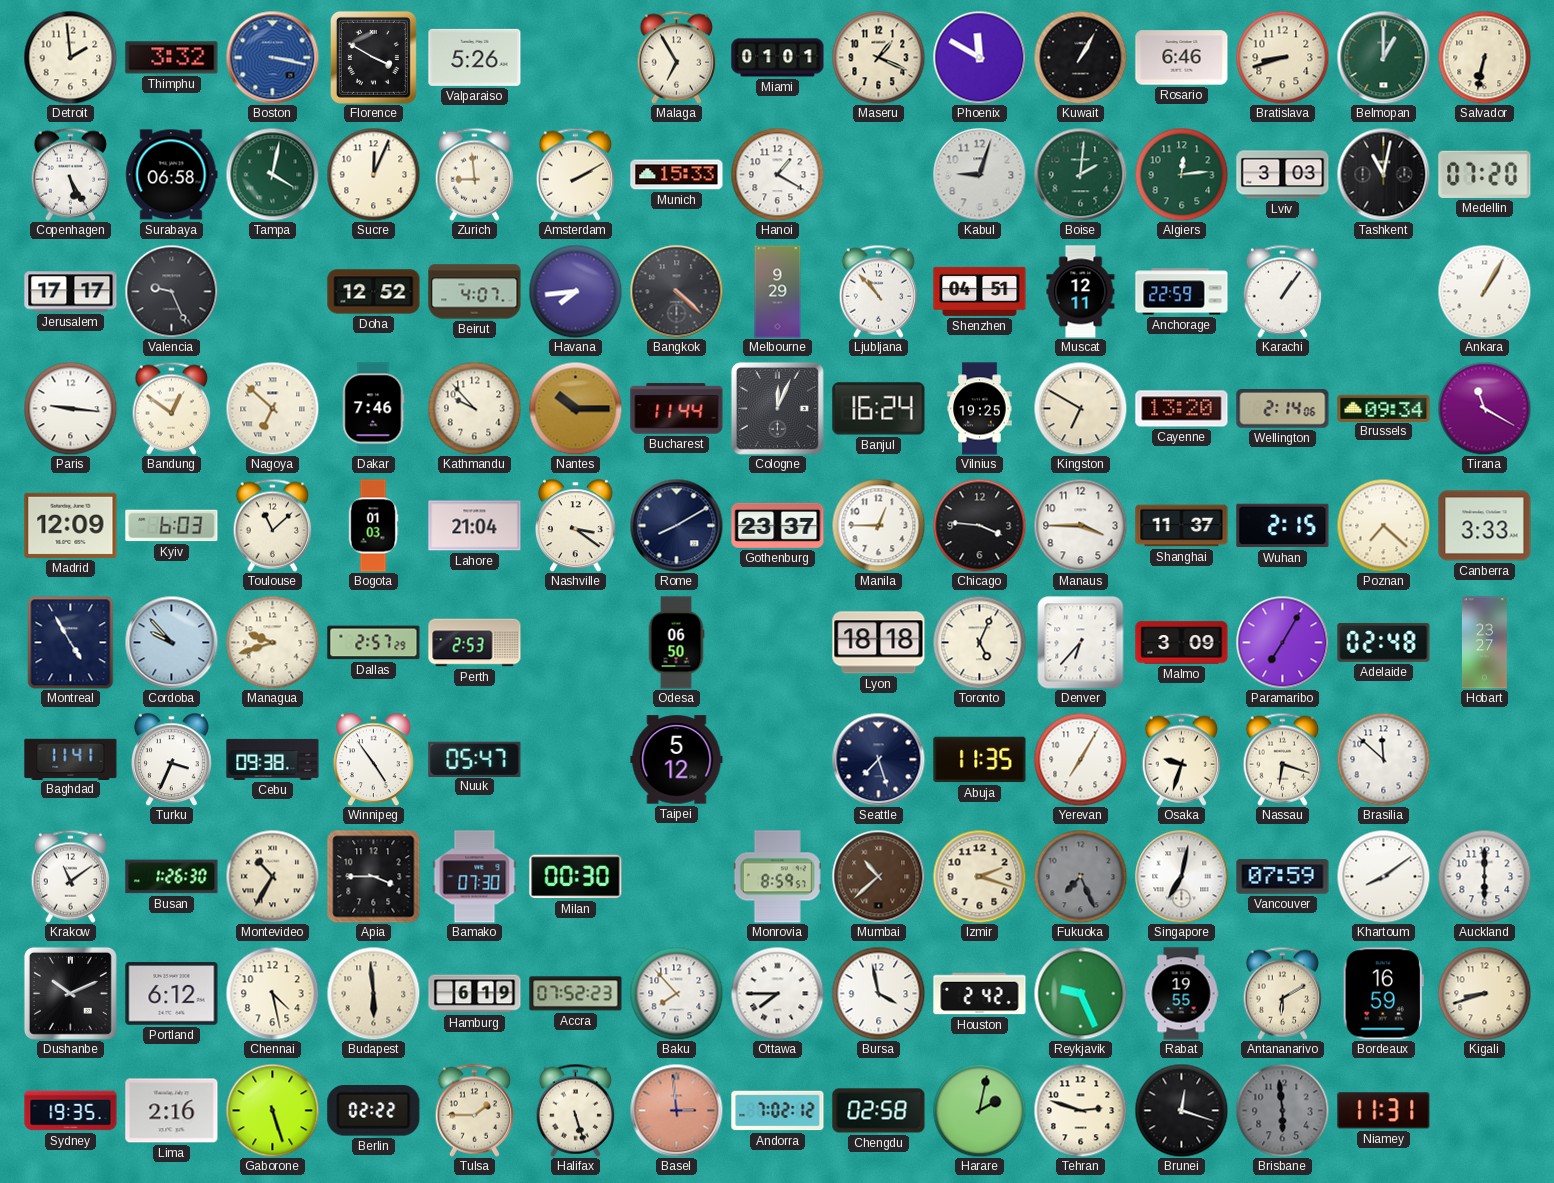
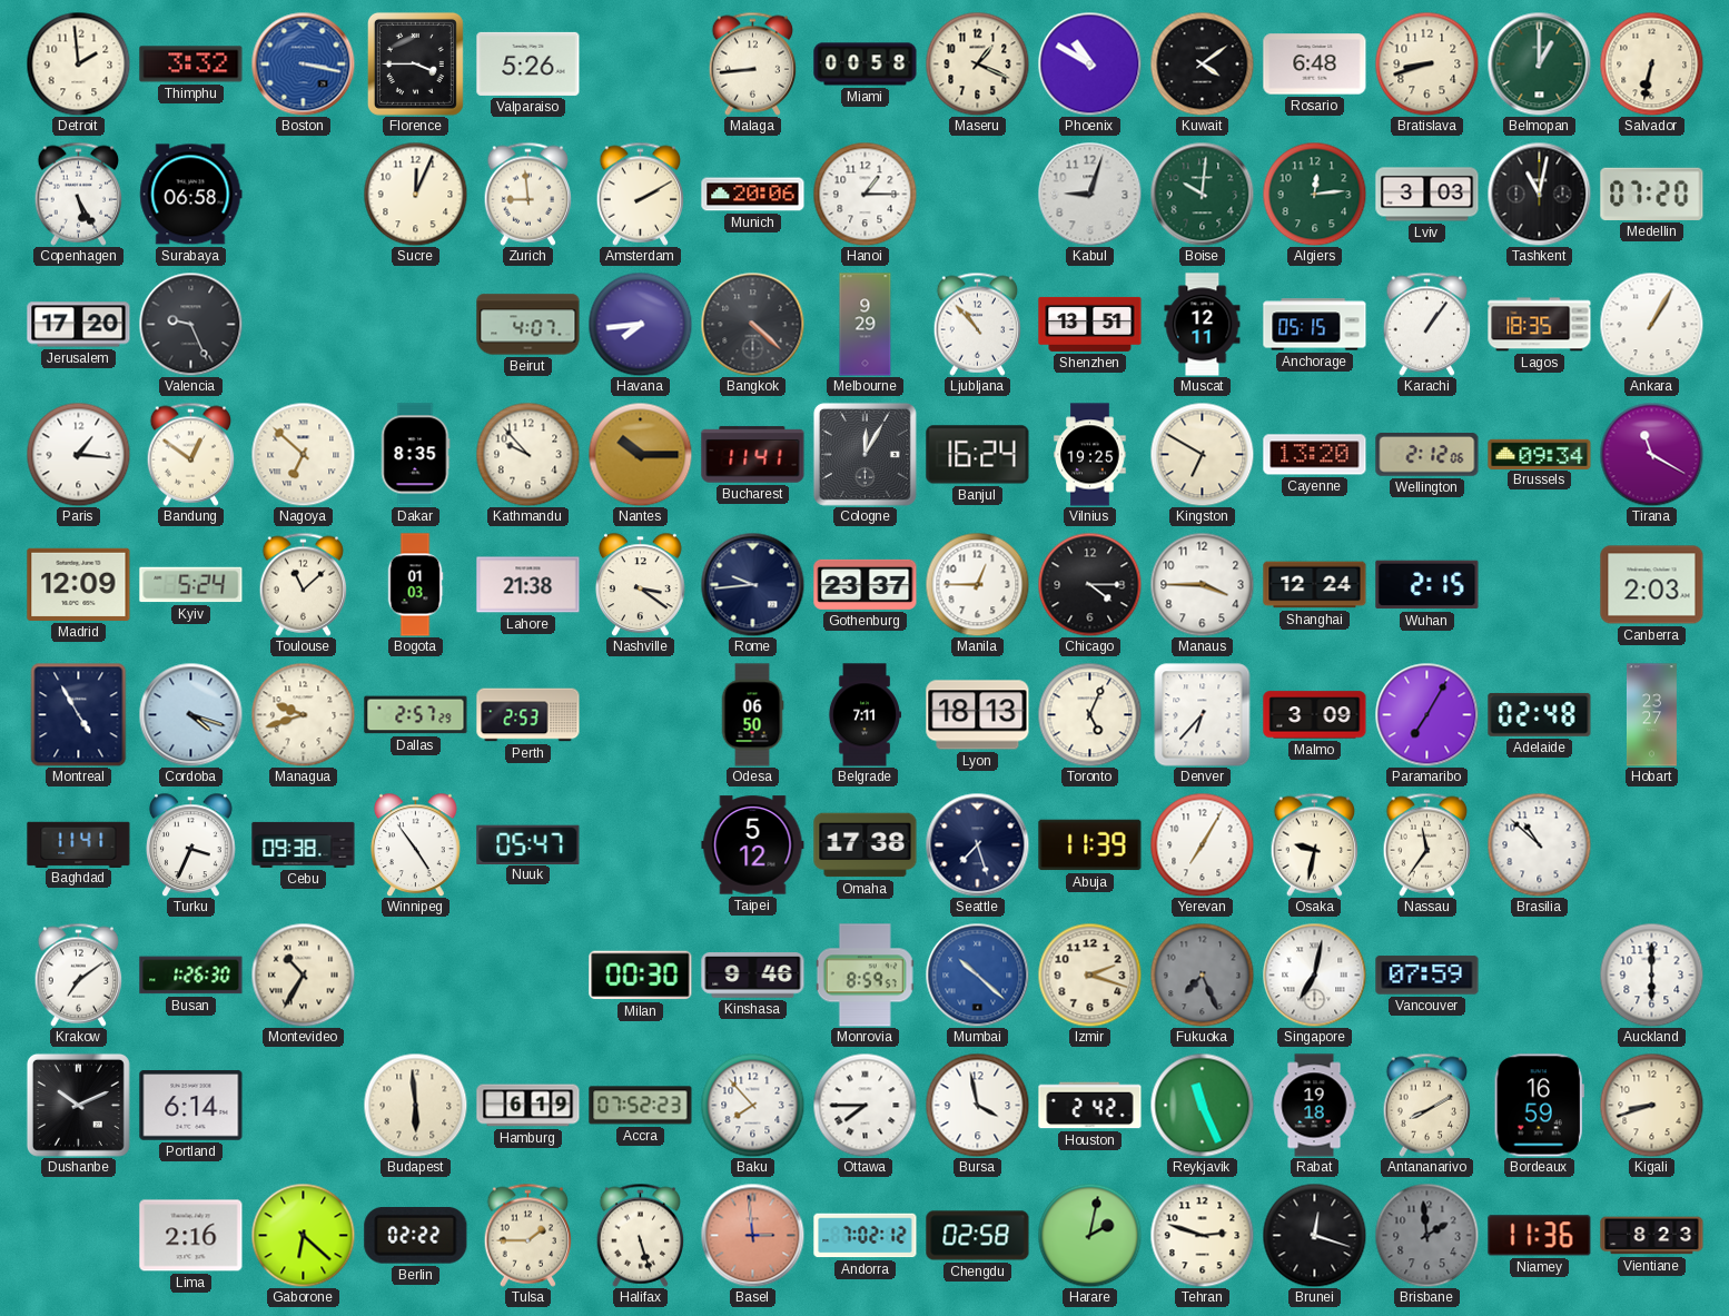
Florence: 3:50 -> 3:45
Malaga: 6:55 -> 8:44
Miami: 01:01 -> 00:58
Phoenix: 11:50 -> 10:50
Kuwait: 1:05 -> 4:09
Rosario: 6:46 -> 6:48
Tampa: 4:02 -> none
Munich: 15:33 -> 20:06
Hanoi: 1:20 -> 1:15
Boise: 2:01 -> 10:01
Jerusalem: 17:17 -> 17:20
Doha: 12:52 -> none
Shenzhen: 04:51 -> 13:51
Anchorage: 22:59 -> 05:15
Lagos: none -> 18:35
Paris: 9:16 -> 1:16
Dakar: 7:46 -> 8:35
Bucharest: 11:44 -> 11:41
Cologne: 12:04 -> 12:05
Wellington: 2:14 -> 2:12
Kyiv: 6:03 -> 5:24
Lahore: 21:04 -> 21:38
Rome: 8:10 -> 9:44
Chicago: 3:46 -> 4:15
Shanghai: 11:37 -> 12:24
Poznan: 7:22 -> none
Canberra: 3:33 -> 2:03
Cordoba: 9:53 -> 4:18
Belgrade: none -> 7:11
Lyon: 18:18 -> 18:13
Omaha: none -> 17:38
Abuja: 11:35 -> 11:39
Osaka: 9:33 -> 9:32
Nassau: 6:18 -> 11:36
Brasilia: 11:52 -> 10:52
Krakow: 11:09 -> 7:09
Apia: 3:45 -> none
Bamako: 07:30 -> none
Kinshasa: none -> 9:46
Mumbai: 10:38 -> 10:22
Mumbai dial: brown -> blue
Khartoum: 8:09 -> none
Portland: 6:12 -> 6:14
Chennai: 4:28 -> none
Reykjavik: 9:26 -> 11:26
Rabat: 19:55 -> 19:18
Antananarivo: 6:10 -> 8:10
Sydney: 19:35 -> none
Gaborone: 5:27 -> 6:22
Brisbane: 5:59 -> 1:59
Niamey: 11:31 -> 11:36
Vientiane: none -> 8:23
